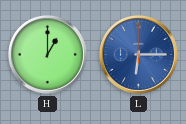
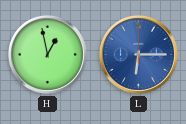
H: 1:00 -> 12:58
